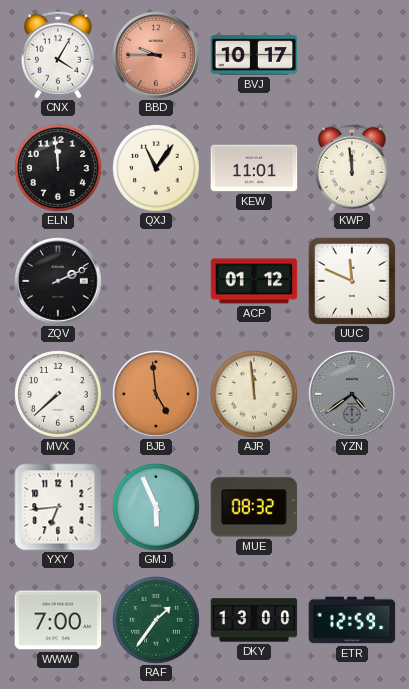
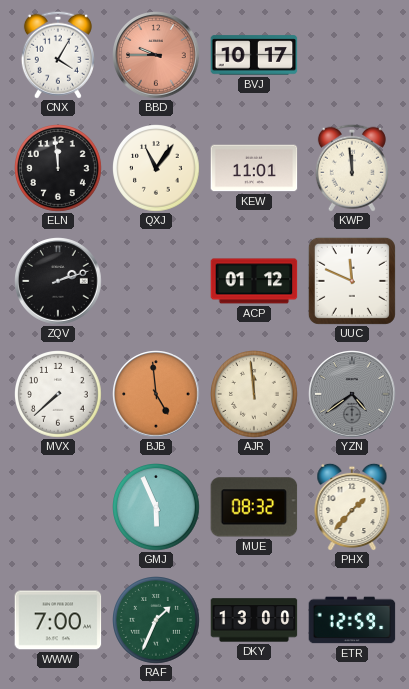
ZQV: 2:11 -> 2:12
YXY: 6:44 -> none
PHX: none -> 1:37
RAF: 1:36 -> 1:34
